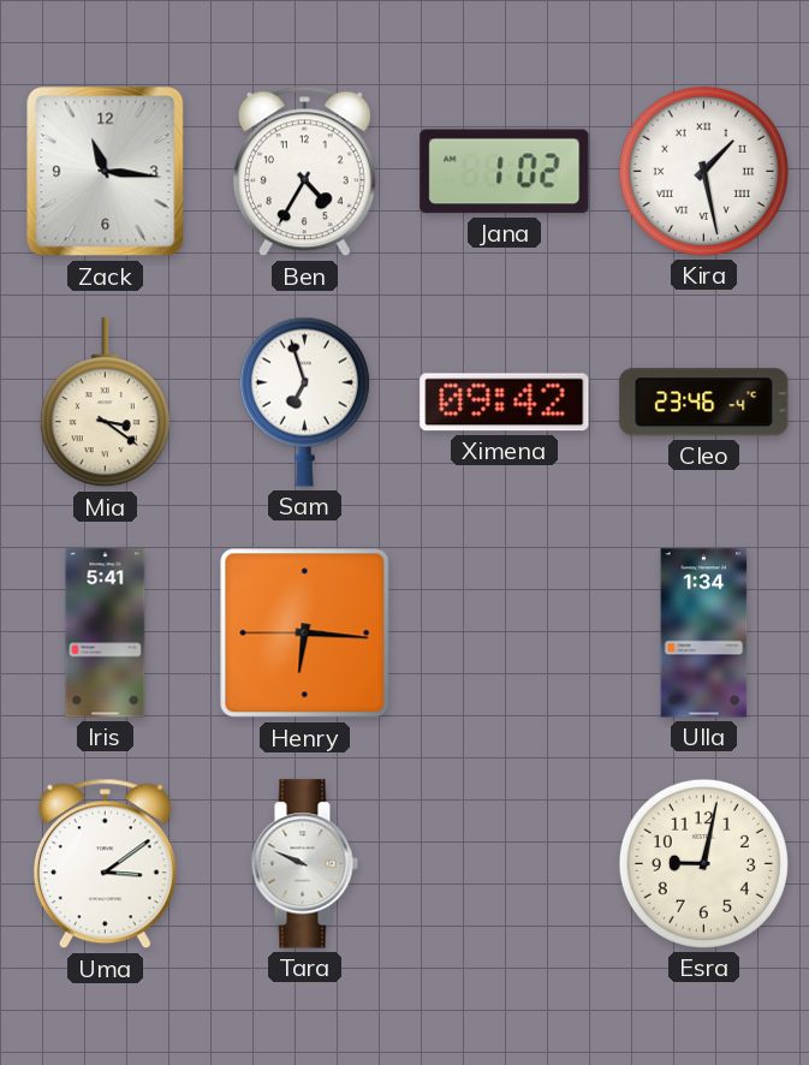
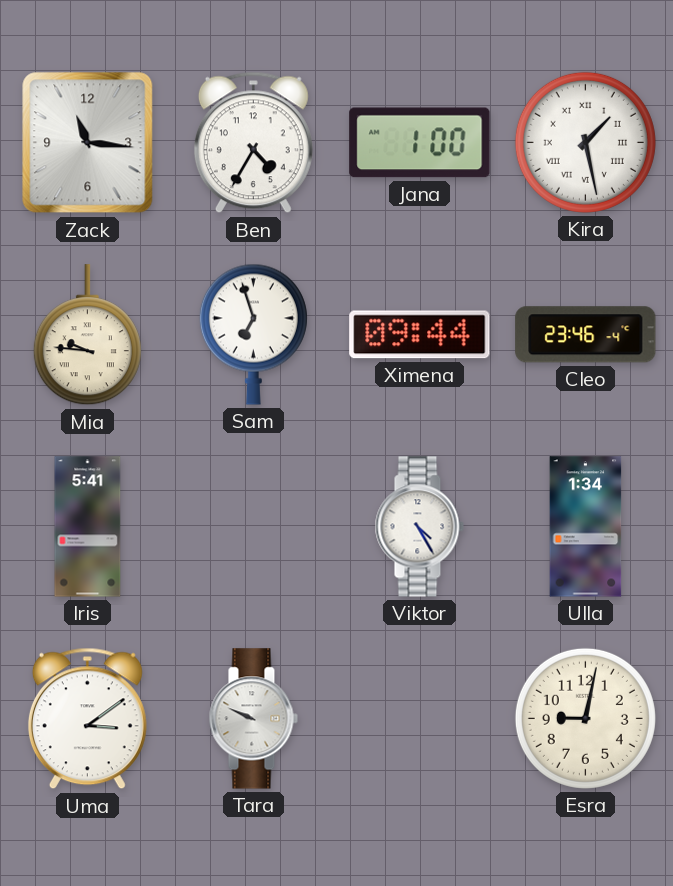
Jana: 1:02 -> 1:00
Mia: 3:21 -> 9:46
Ximena: 09:42 -> 09:44
Henry: 6:15 -> none
Viktor: none -> 4:25
